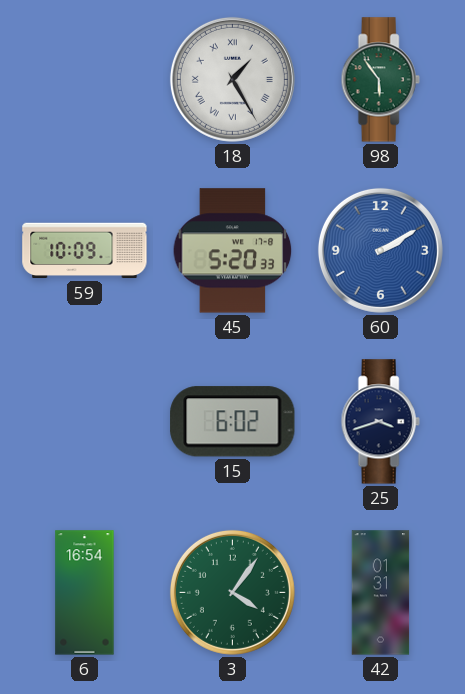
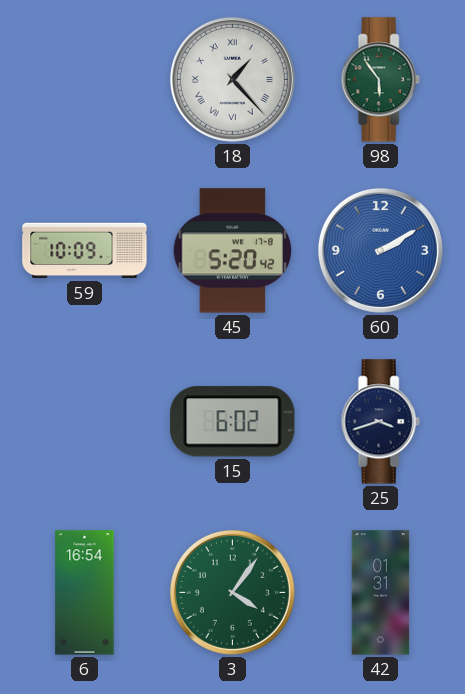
18: 1:25 -> 1:23
45: 5:20:33 -> 5:20:42
